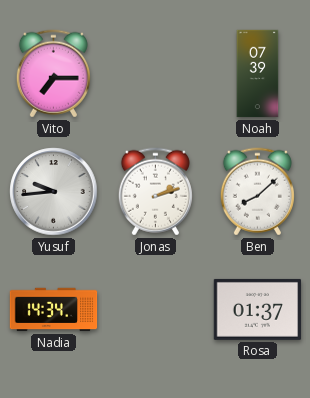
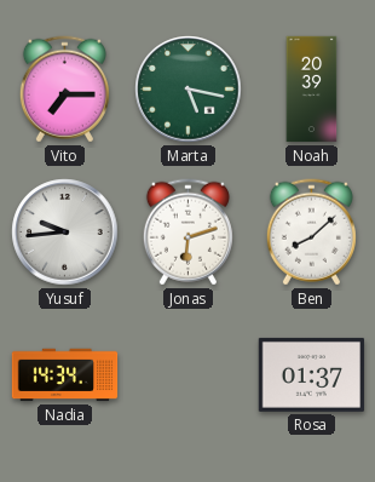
Marta: none -> 5:17
Noah: 07:39 -> 20:39
Jonas: 2:12 -> 6:12
